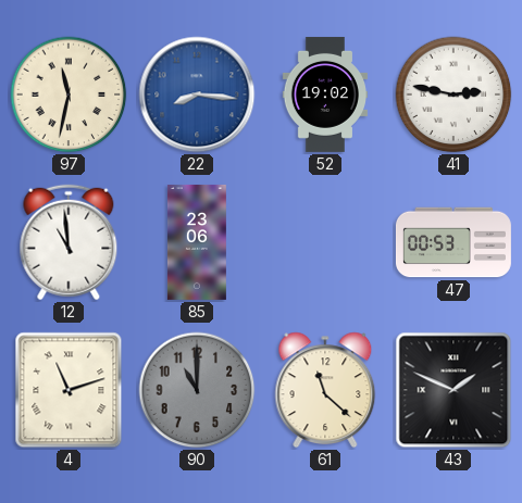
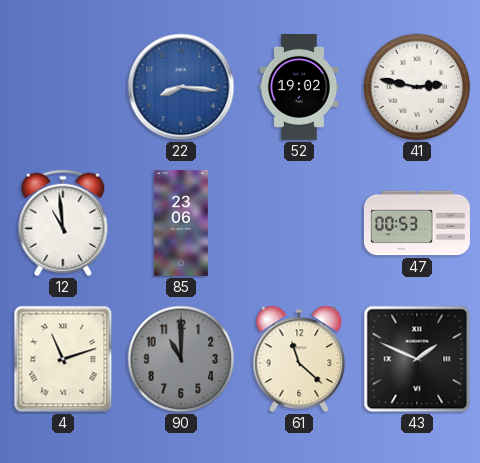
97: 11:32 -> none
